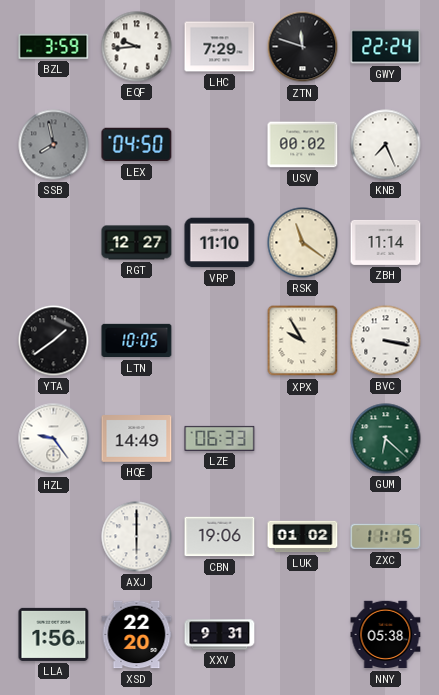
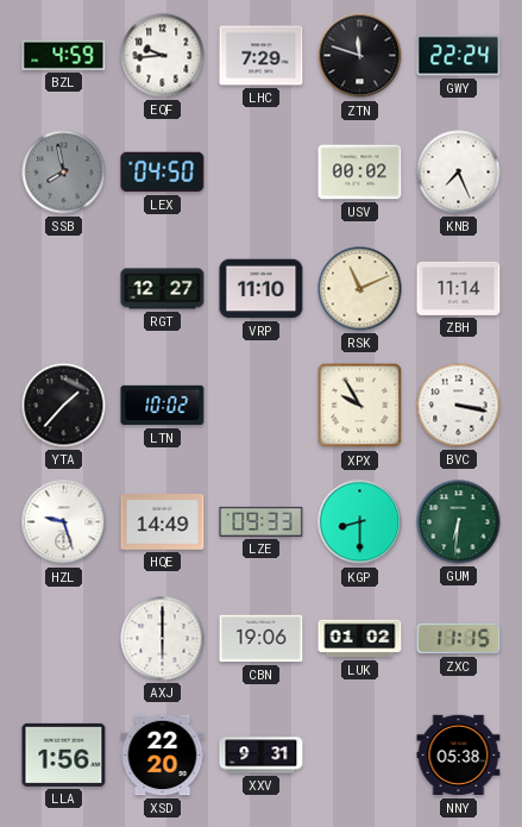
BZL: 3:59 -> 4:59
RSK: 11:21 -> 11:11
YTA: 1:39 -> 1:37
LTN: 10:05 -> 10:02
HZL: 9:24 -> 9:27
LZE: 06:33 -> 09:33
KGP: none -> 8:30
GUM: 6:22 -> 6:31
